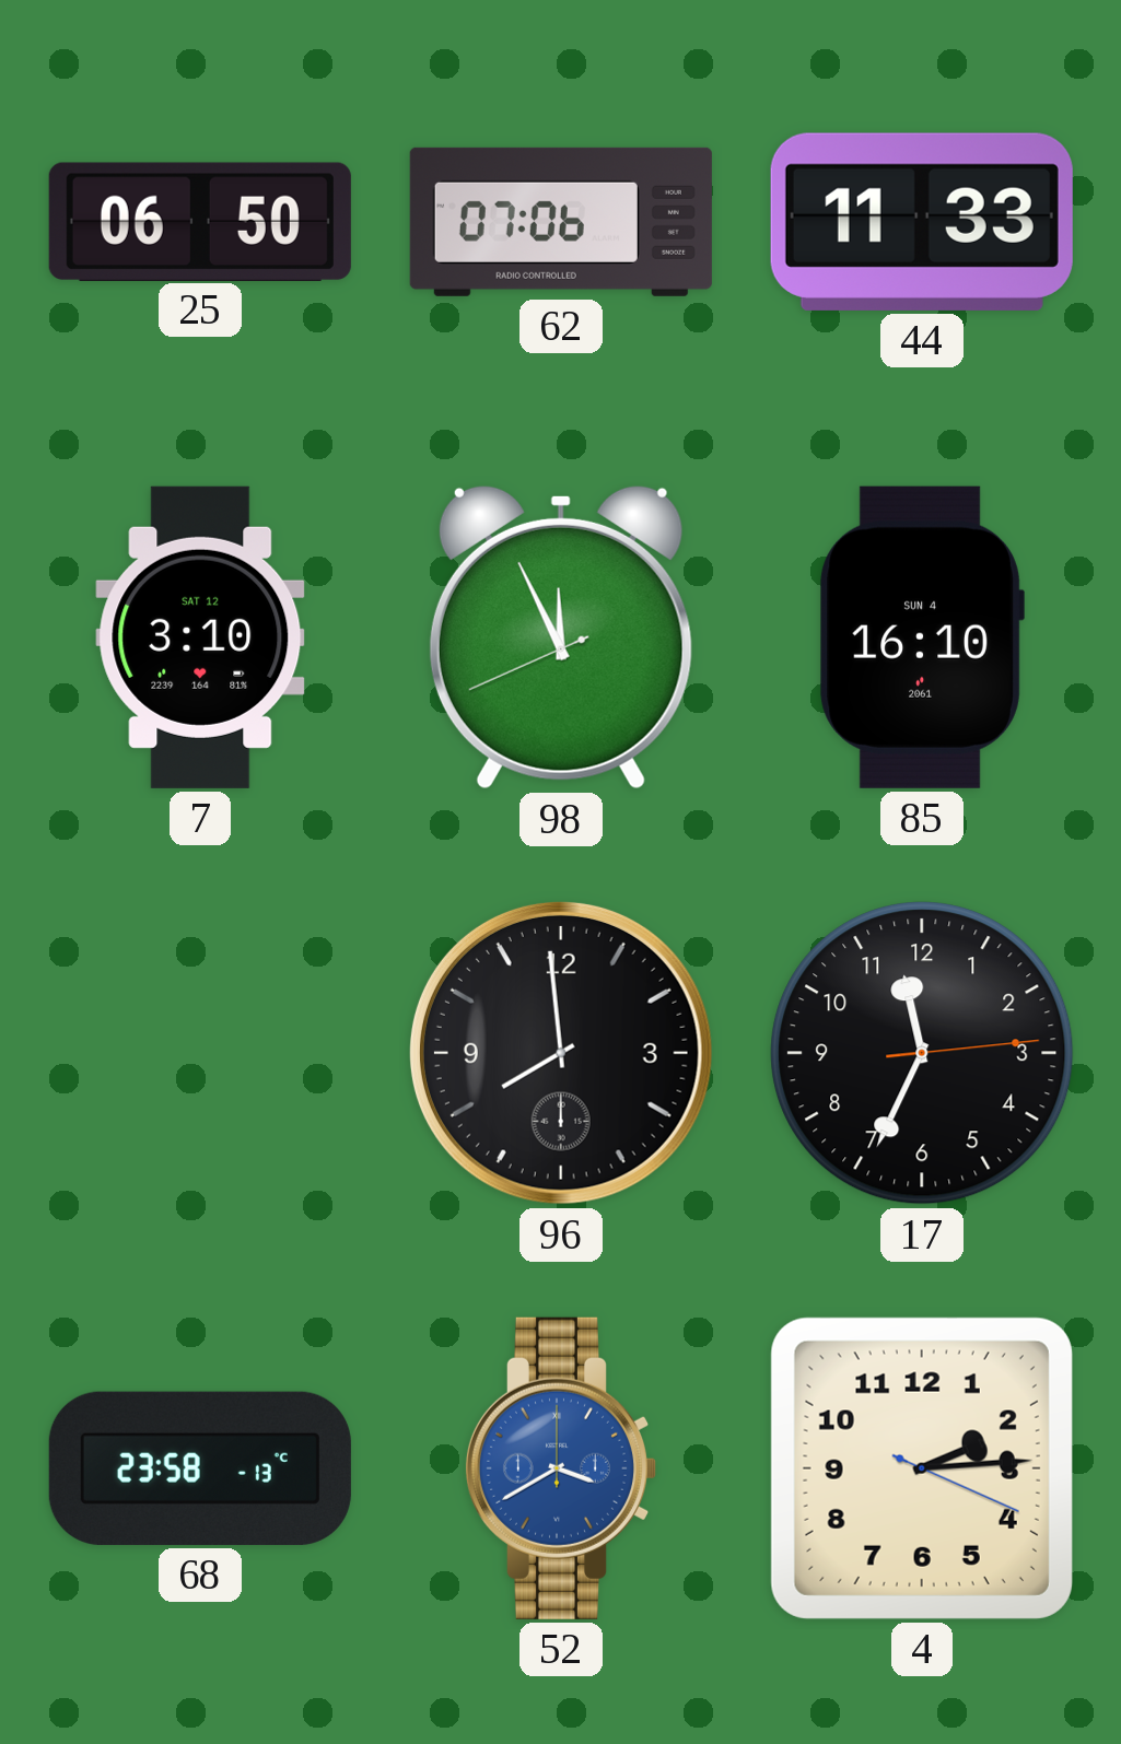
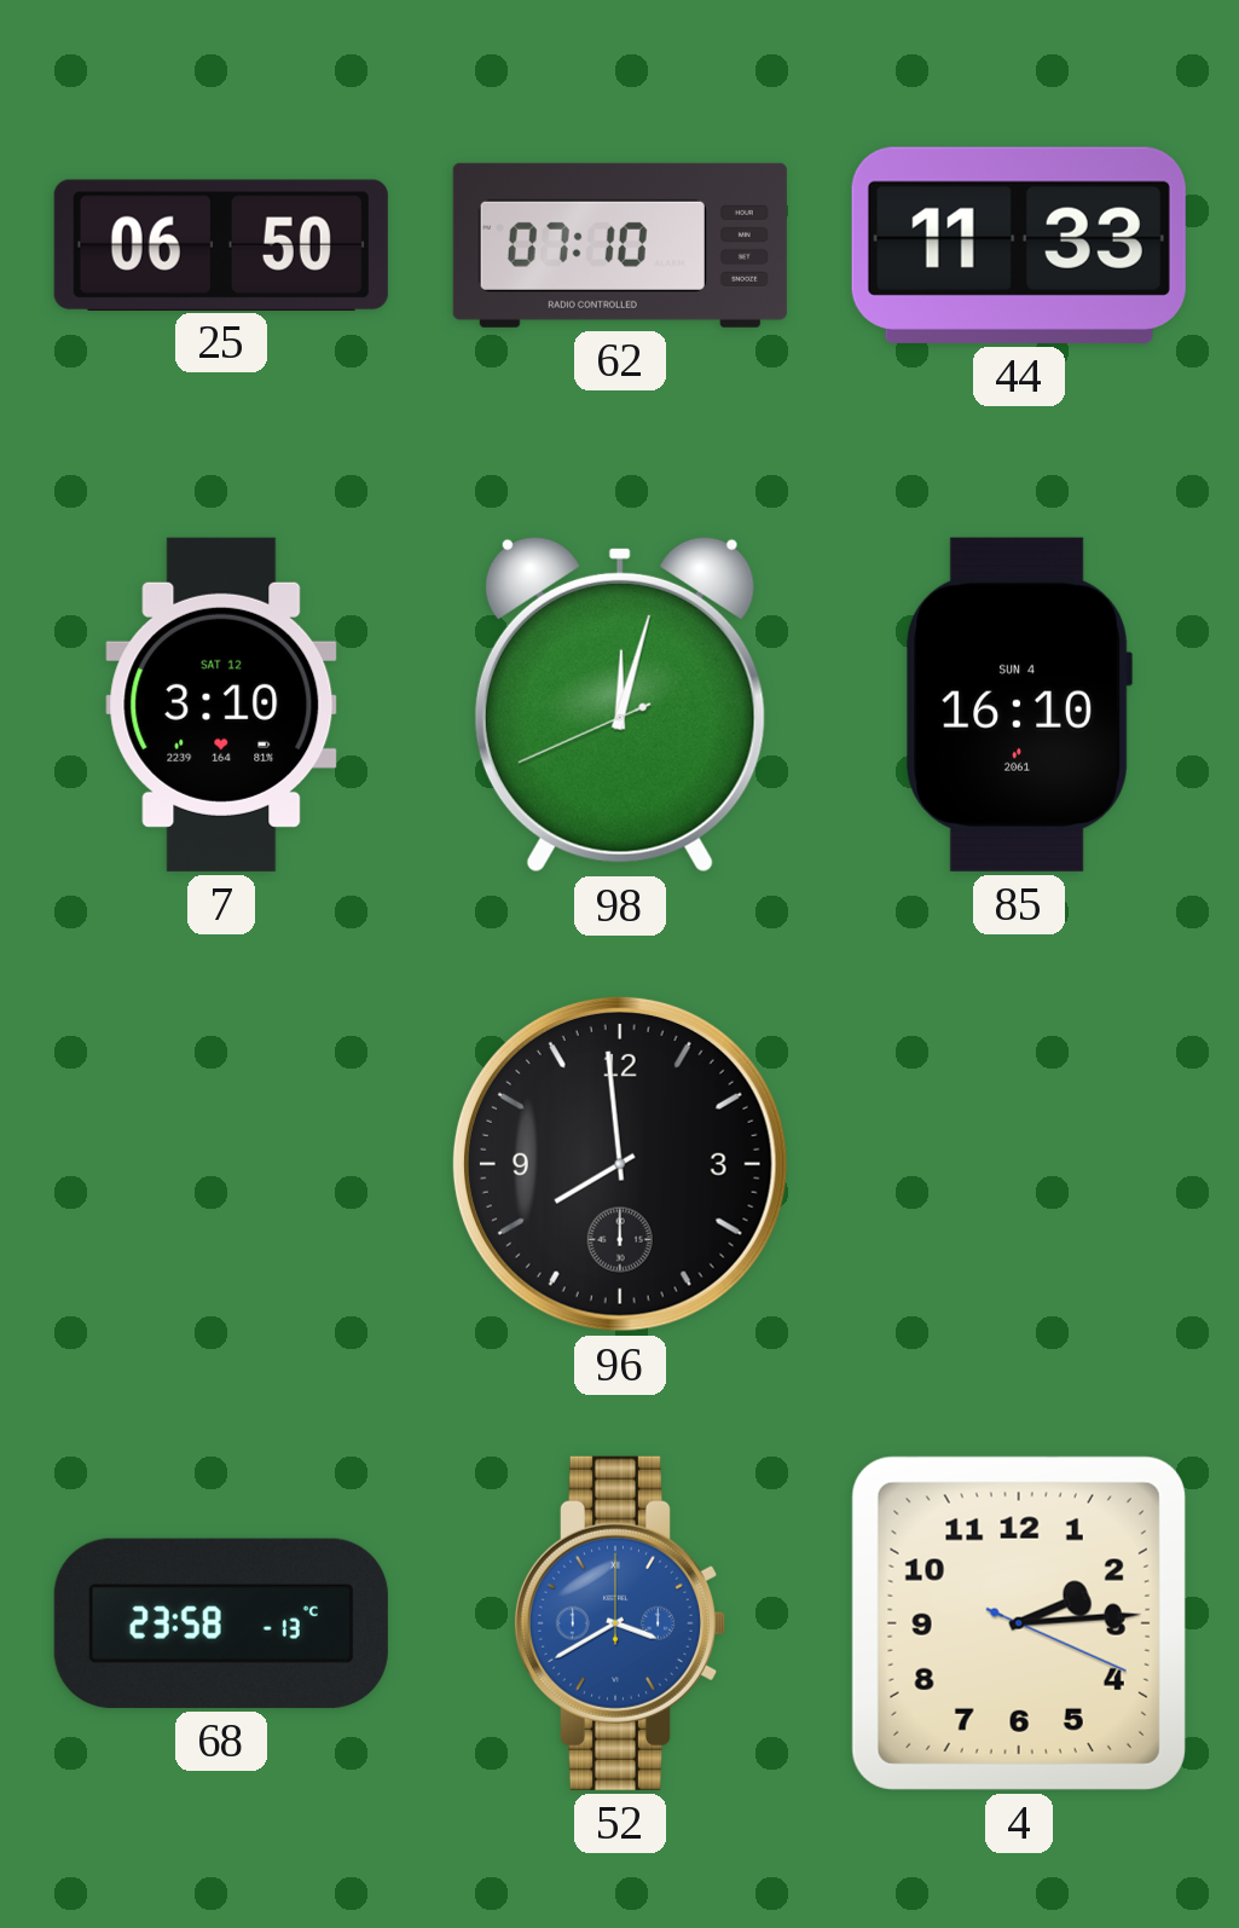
62: 07:06 -> 07:10
98: 11:55 -> 12:02
17: 11:34 -> none
